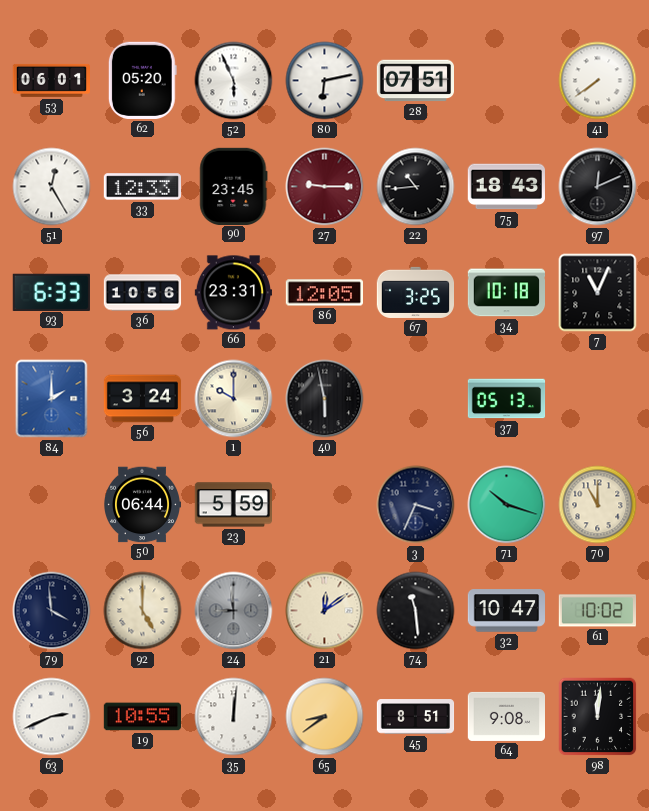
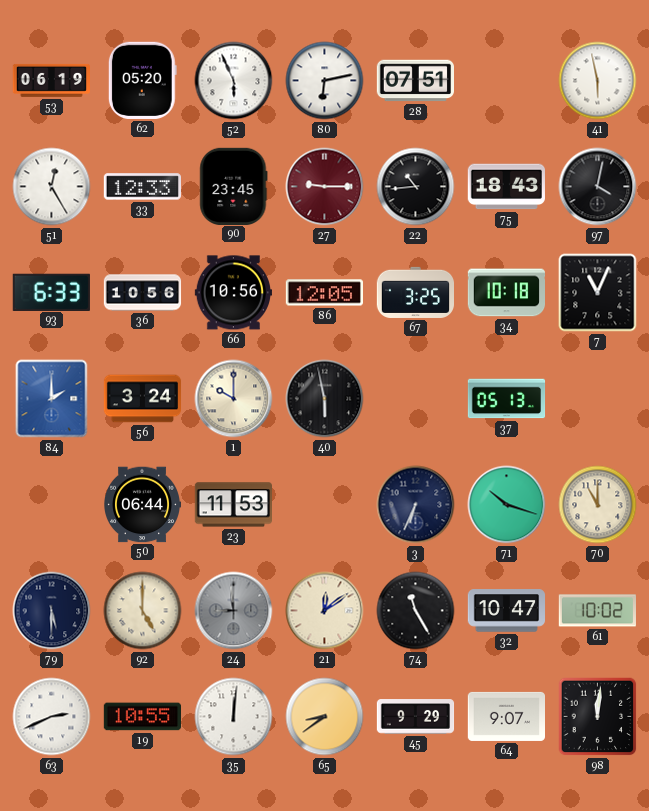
53: 06:01 -> 06:19
41: 7:39 -> 5:58
97: 12:11 -> 4:02
66: 23:31 -> 10:56
23: 5:59 -> 11:53
3: 3:34 -> 6:34
79: 3:59 -> 5:30
74: 11:29 -> 11:25
45: 8:51 -> 9:29
64: 9:08 -> 9:07
